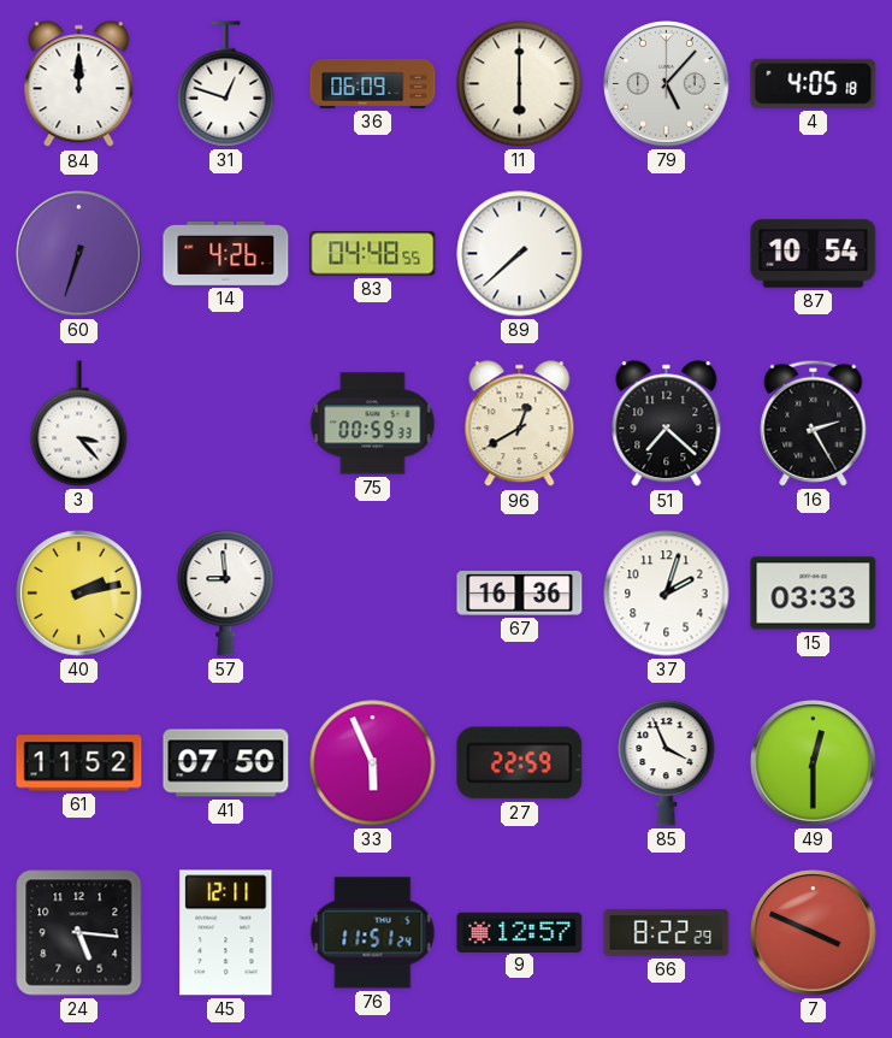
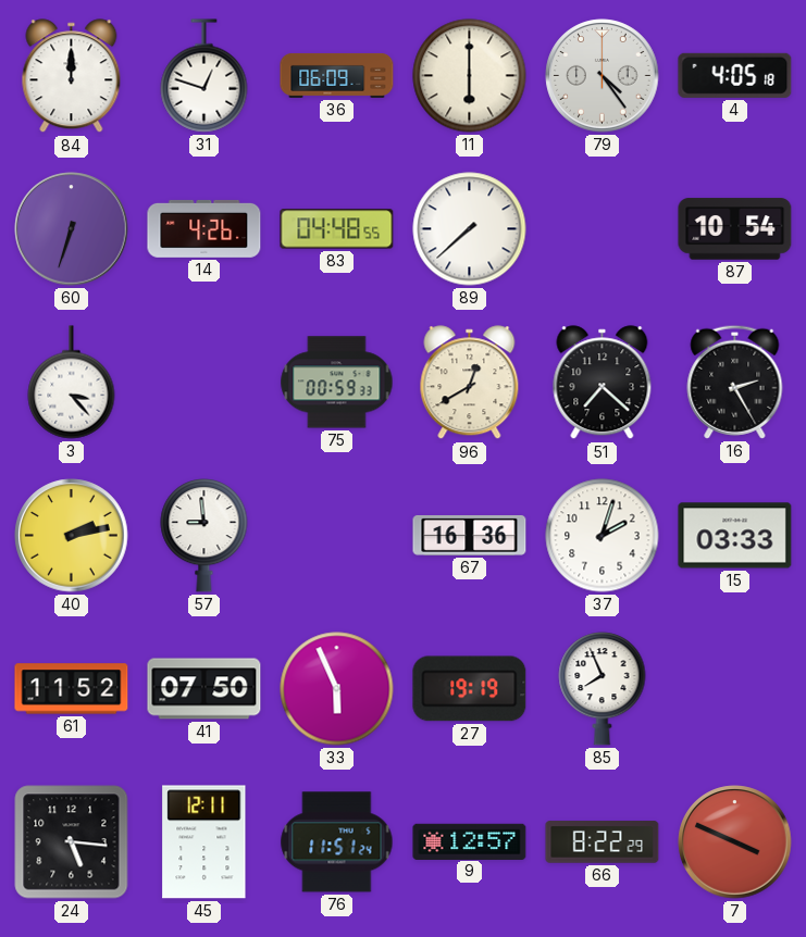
79: 5:07 -> 4:24
27: 22:59 -> 19:19
85: 3:56 -> 7:56
49: 12:30 -> none
